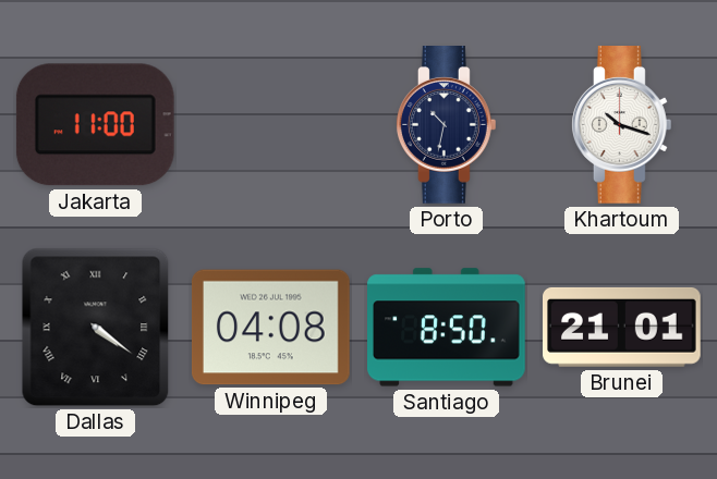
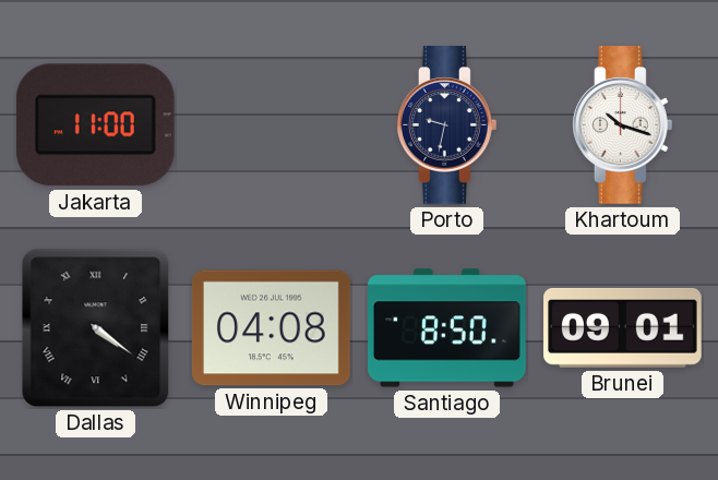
Porto: 10:32 -> 9:32
Brunei: 21:01 -> 09:01
